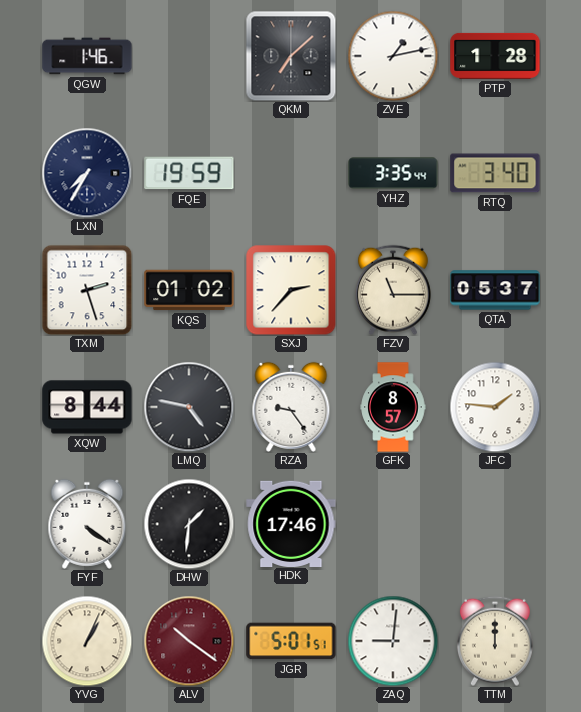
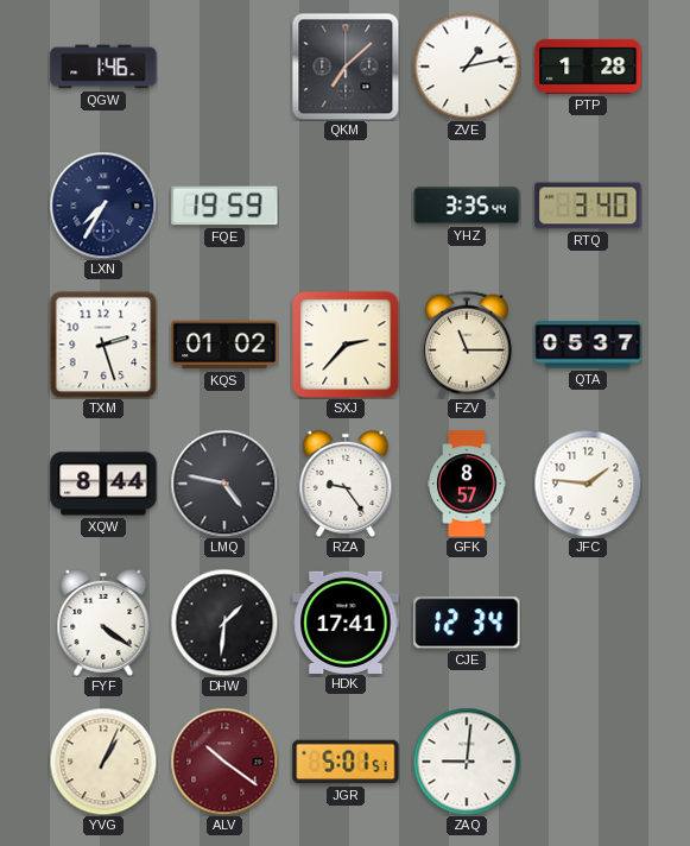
HDK: 17:46 -> 17:41
CJE: none -> 12:34
TTM: 12:00 -> none
